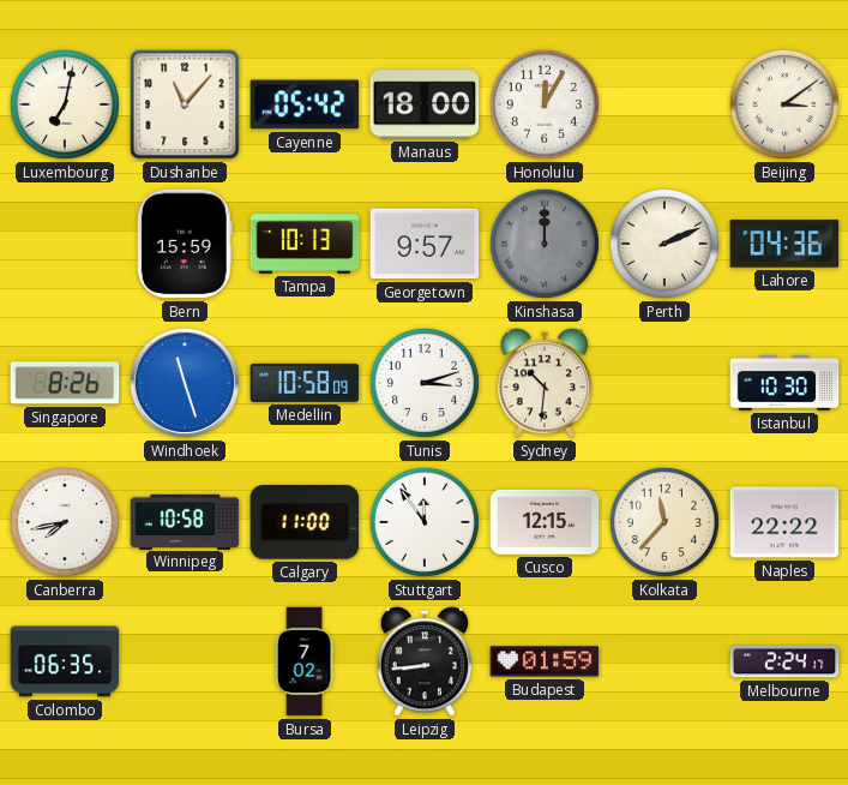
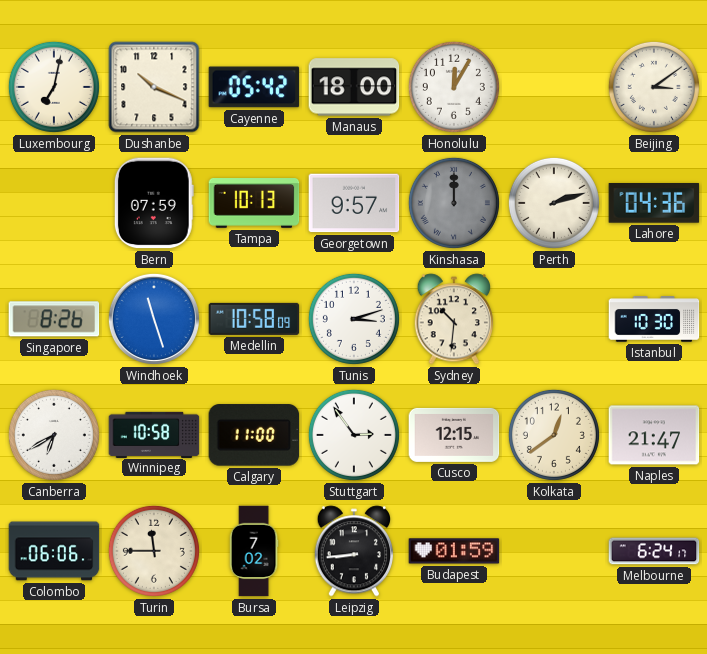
Dushanbe: 11:07 -> 10:19
Bern: 15:59 -> 07:59
Perth: 2:11 -> 2:12
Canberra: 7:43 -> 6:40
Stuttgart: 11:54 -> 2:54
Kolkata: 11:37 -> 12:39
Naples: 22:22 -> 21:47
Colombo: 06:35 -> 06:06
Turin: none -> 11:45
Melbourne: 2:24 -> 6:24
